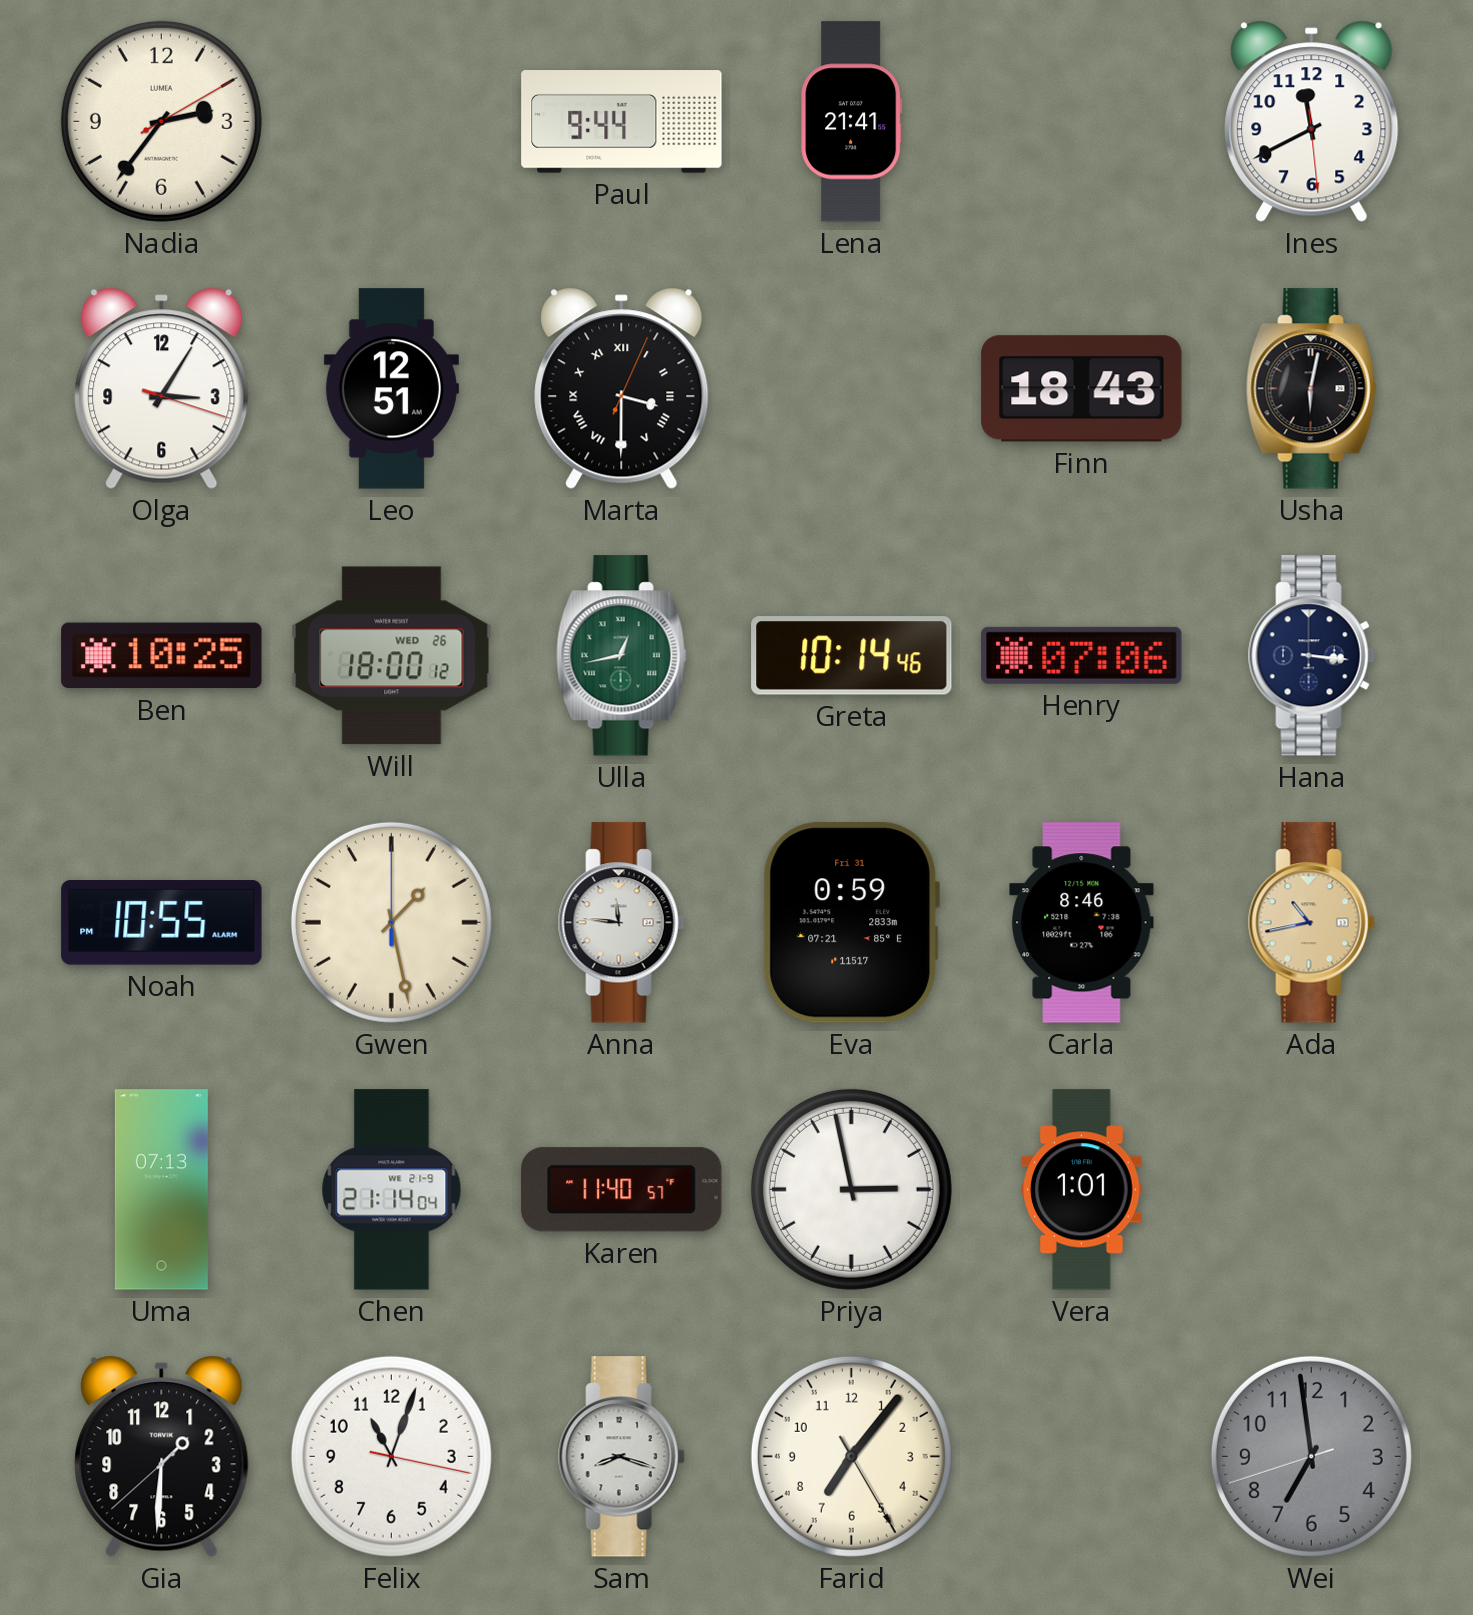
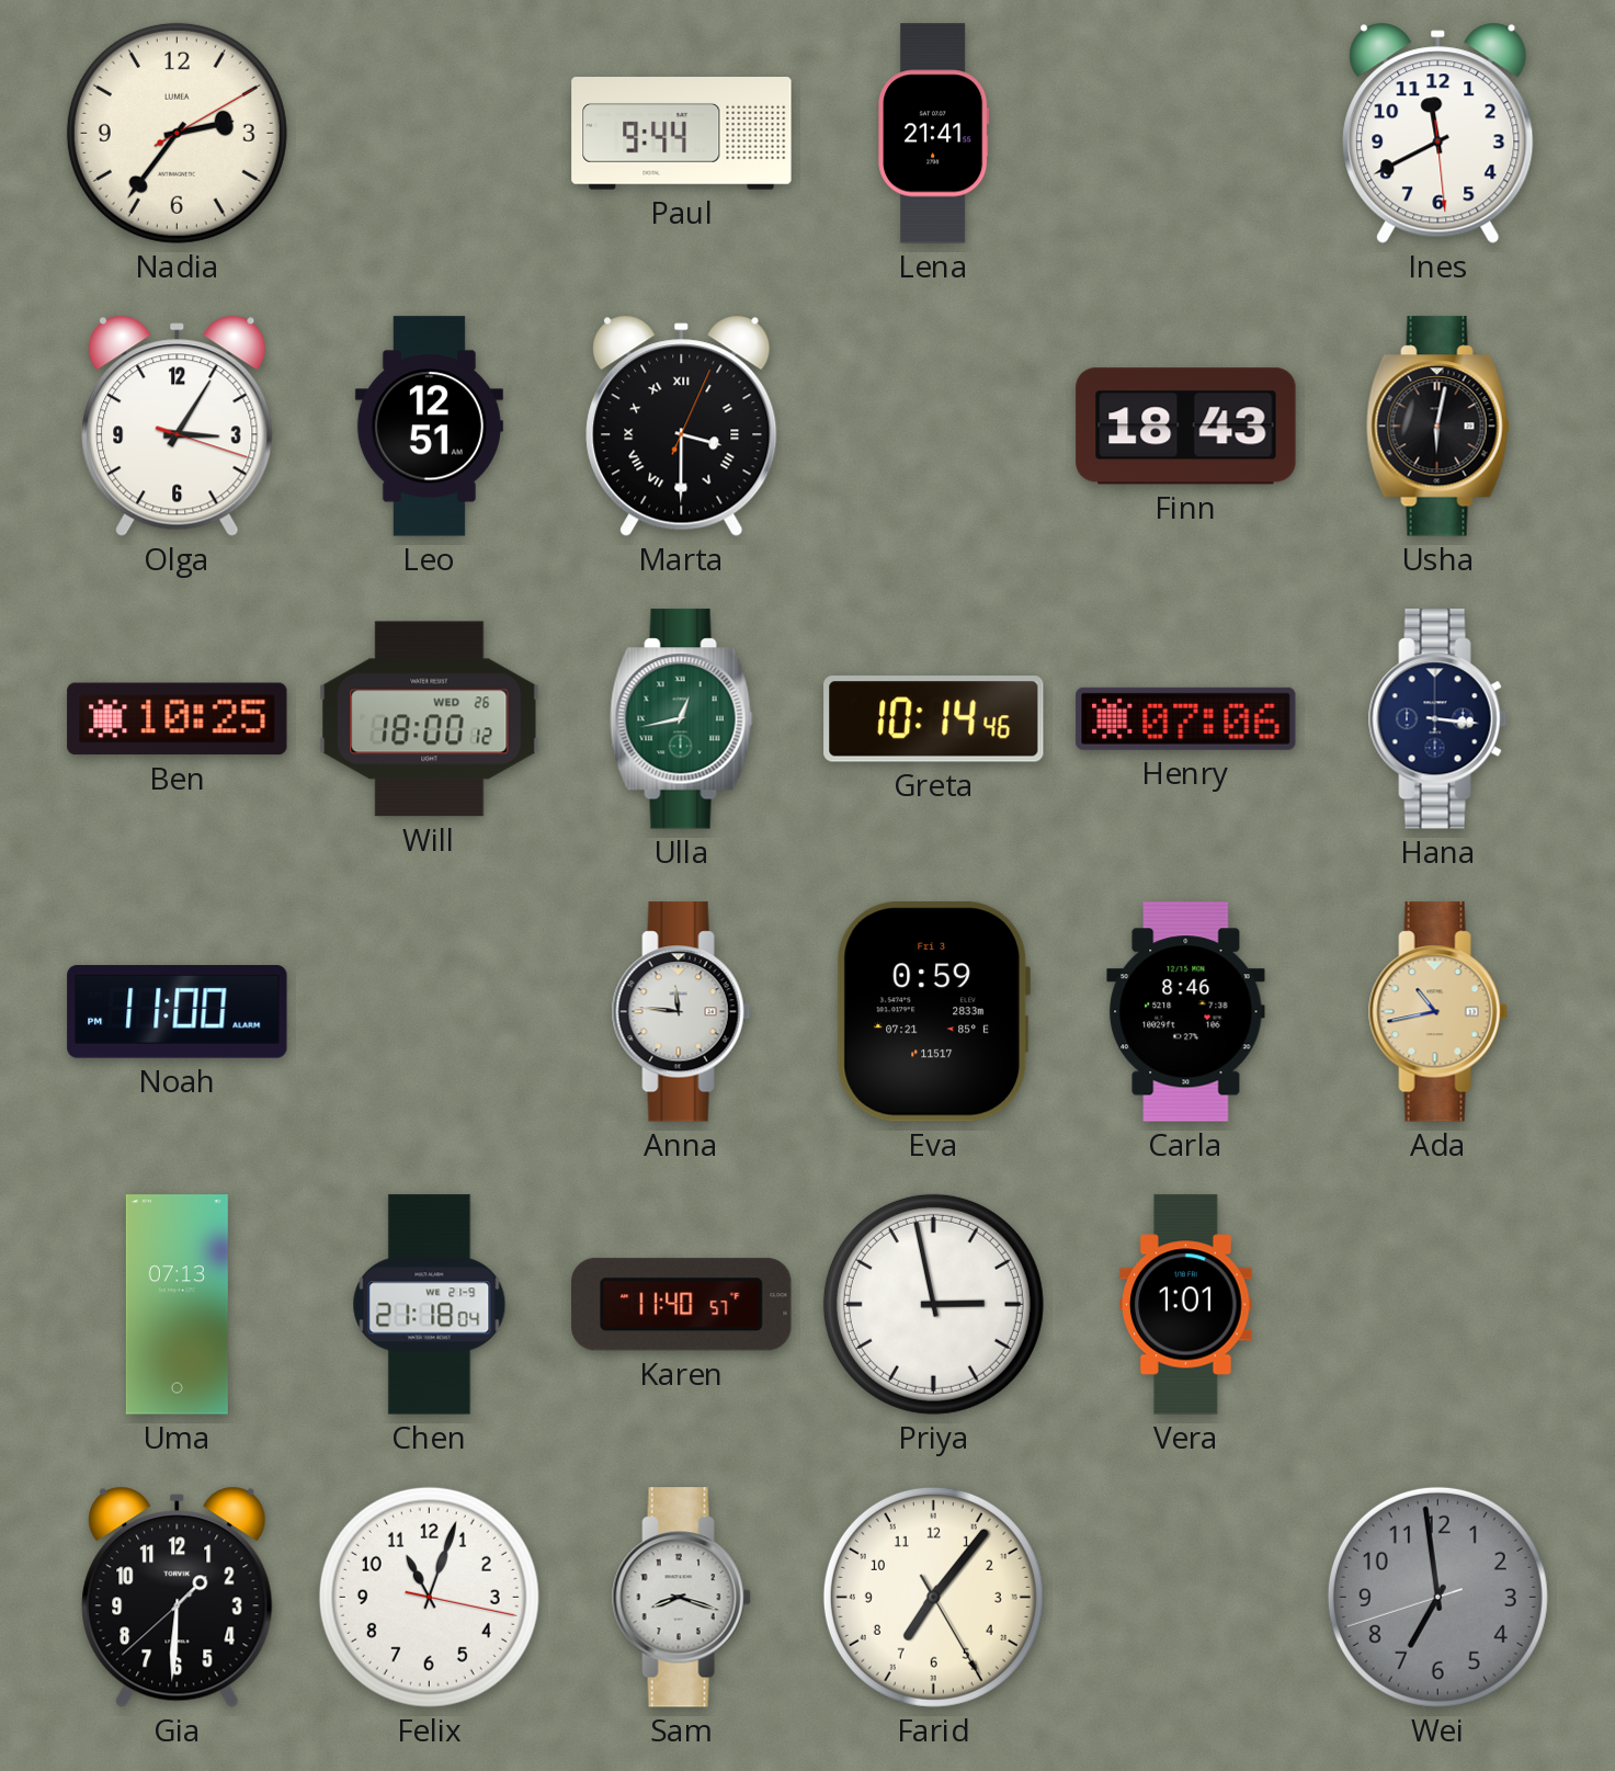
Noah: 10:55 -> 11:00
Gwen: 1:28 -> none
Eva date: Fri 31 -> Fri 3
Chen: 21:14 -> 21:18
